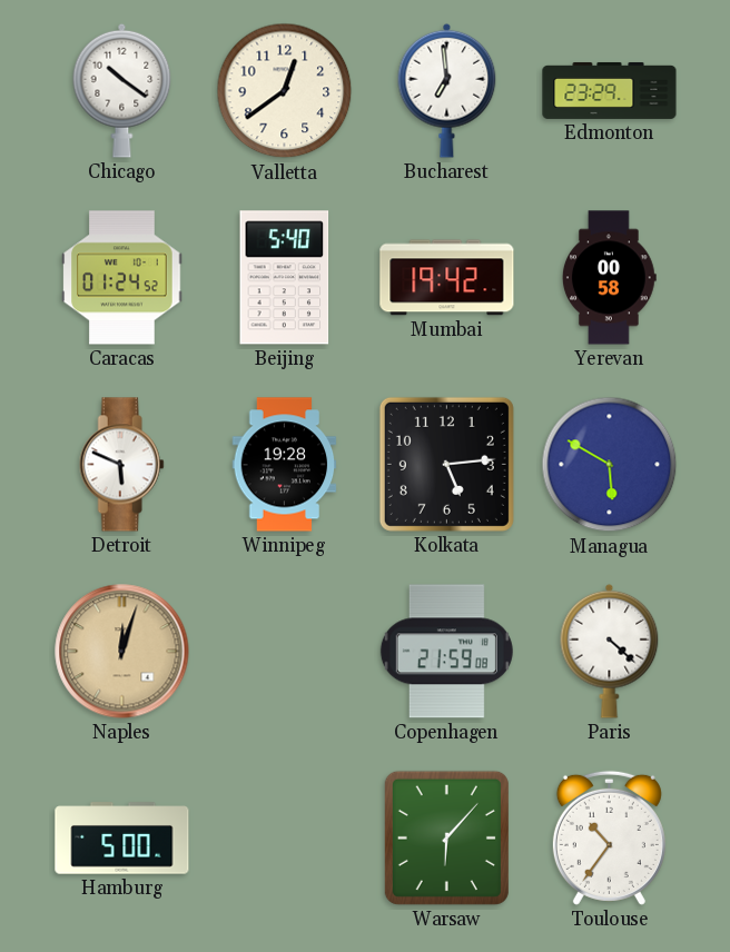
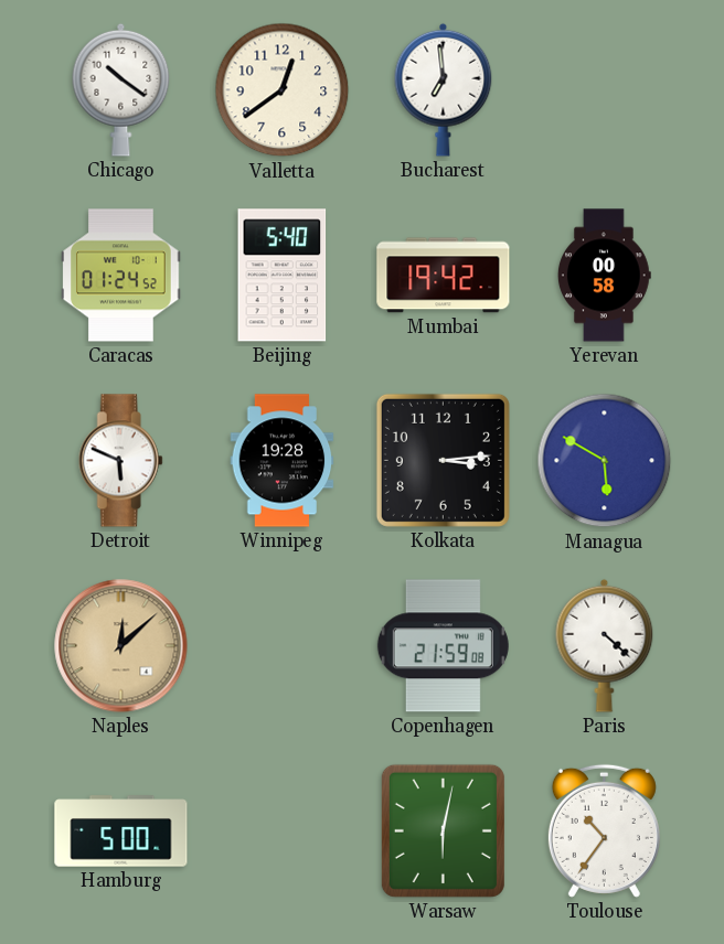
Edmonton: 23:29 -> none
Kolkata: 5:14 -> 3:14
Naples: 12:03 -> 12:08
Warsaw: 6:07 -> 6:02
